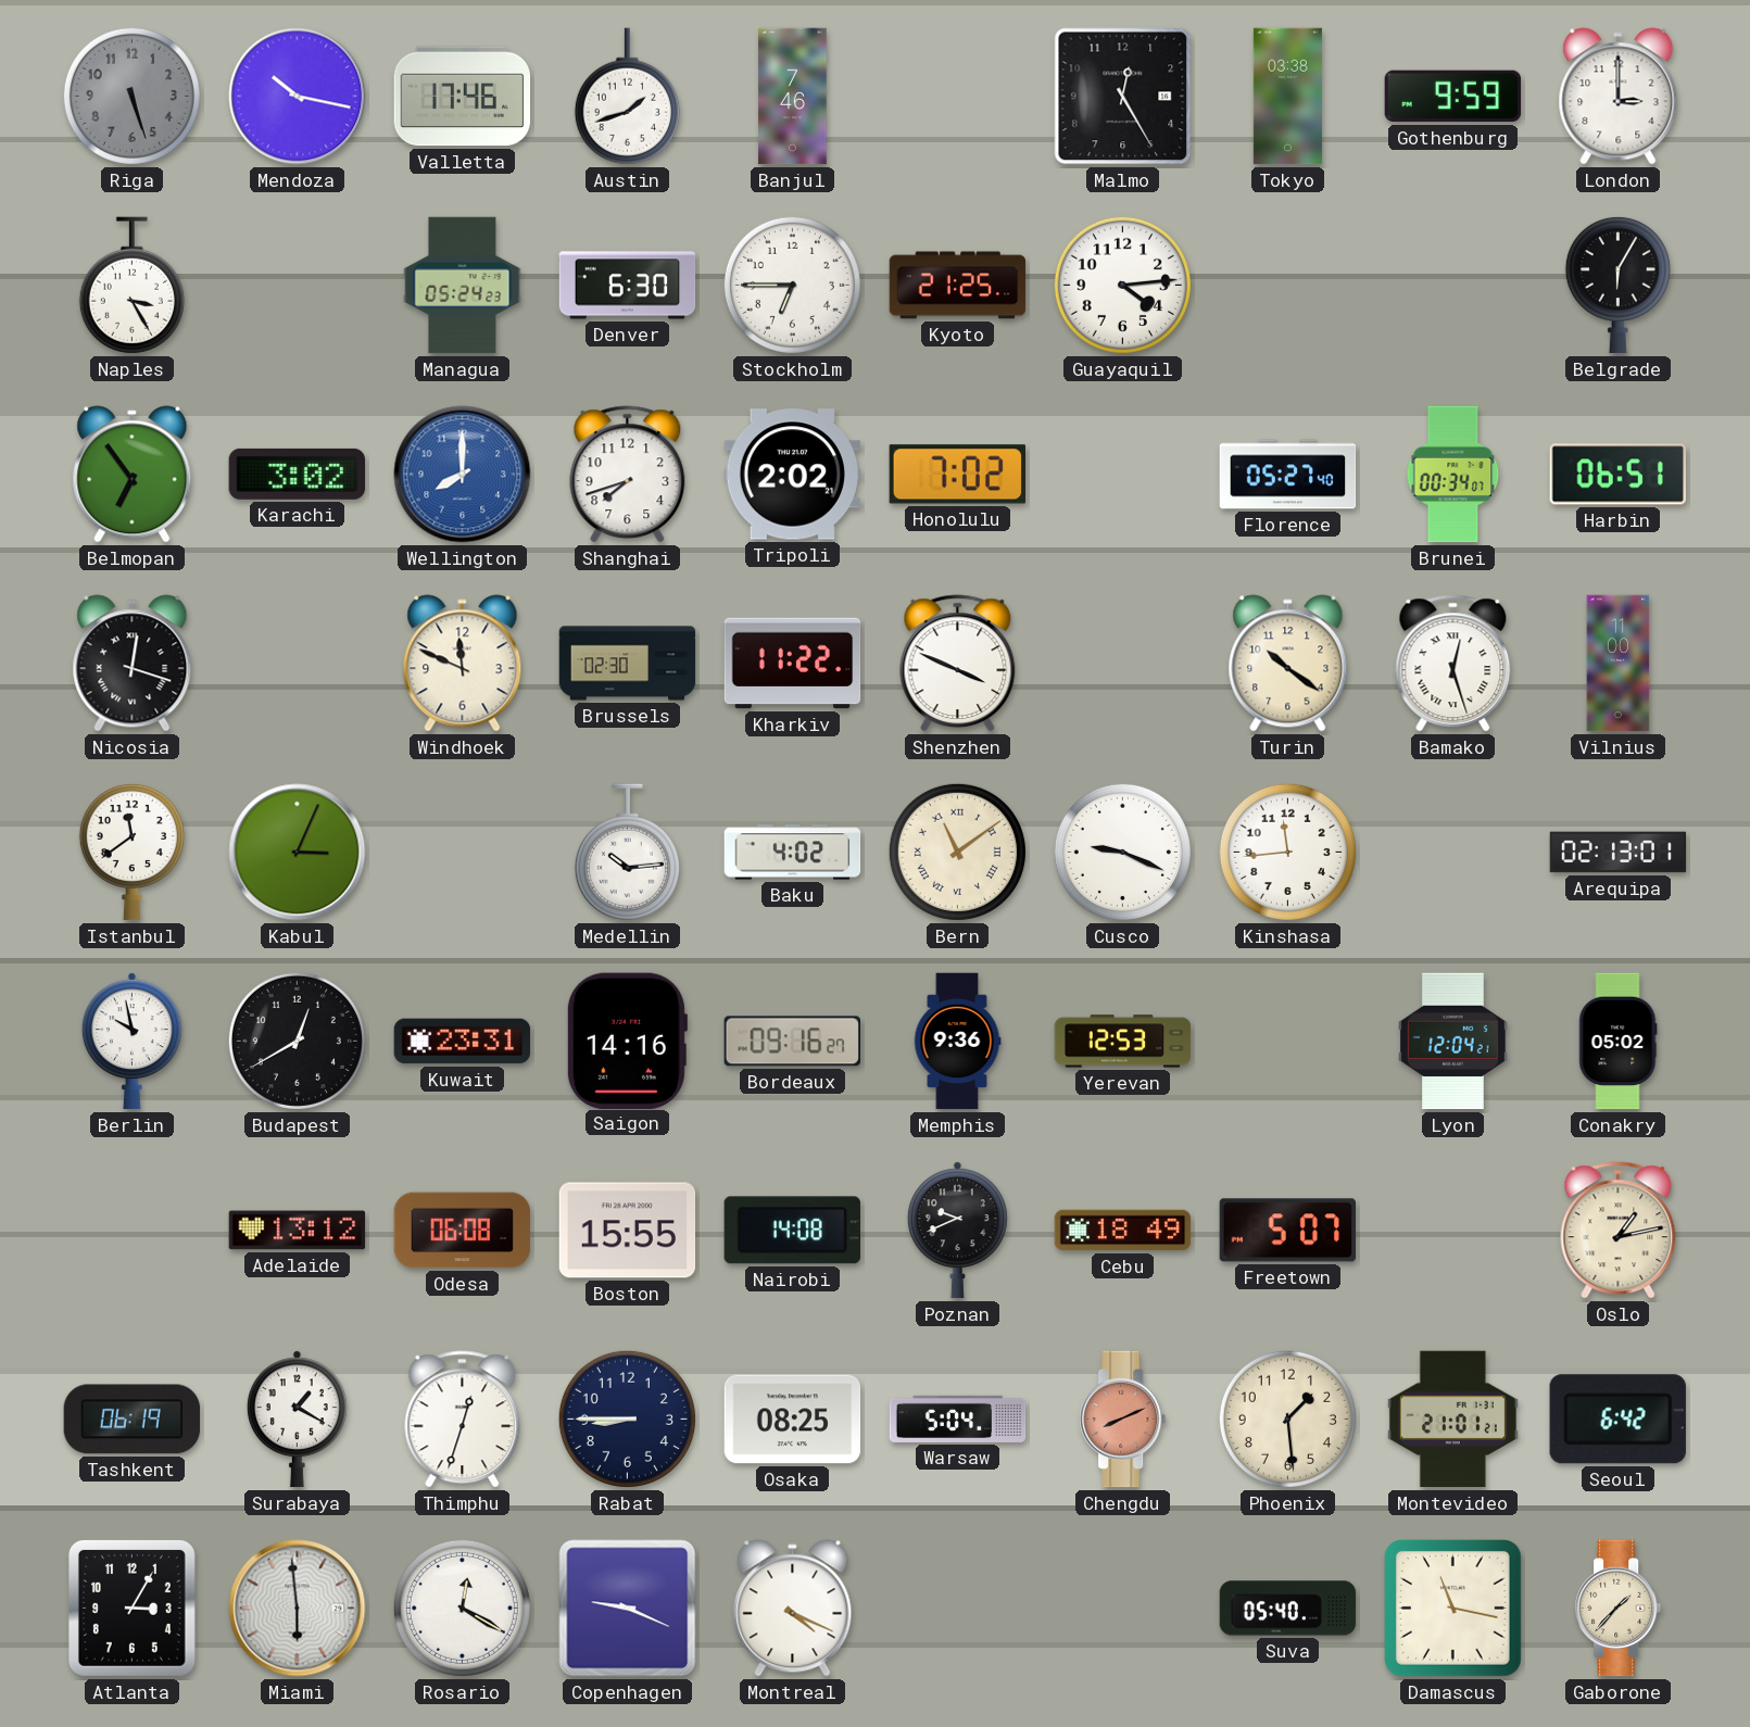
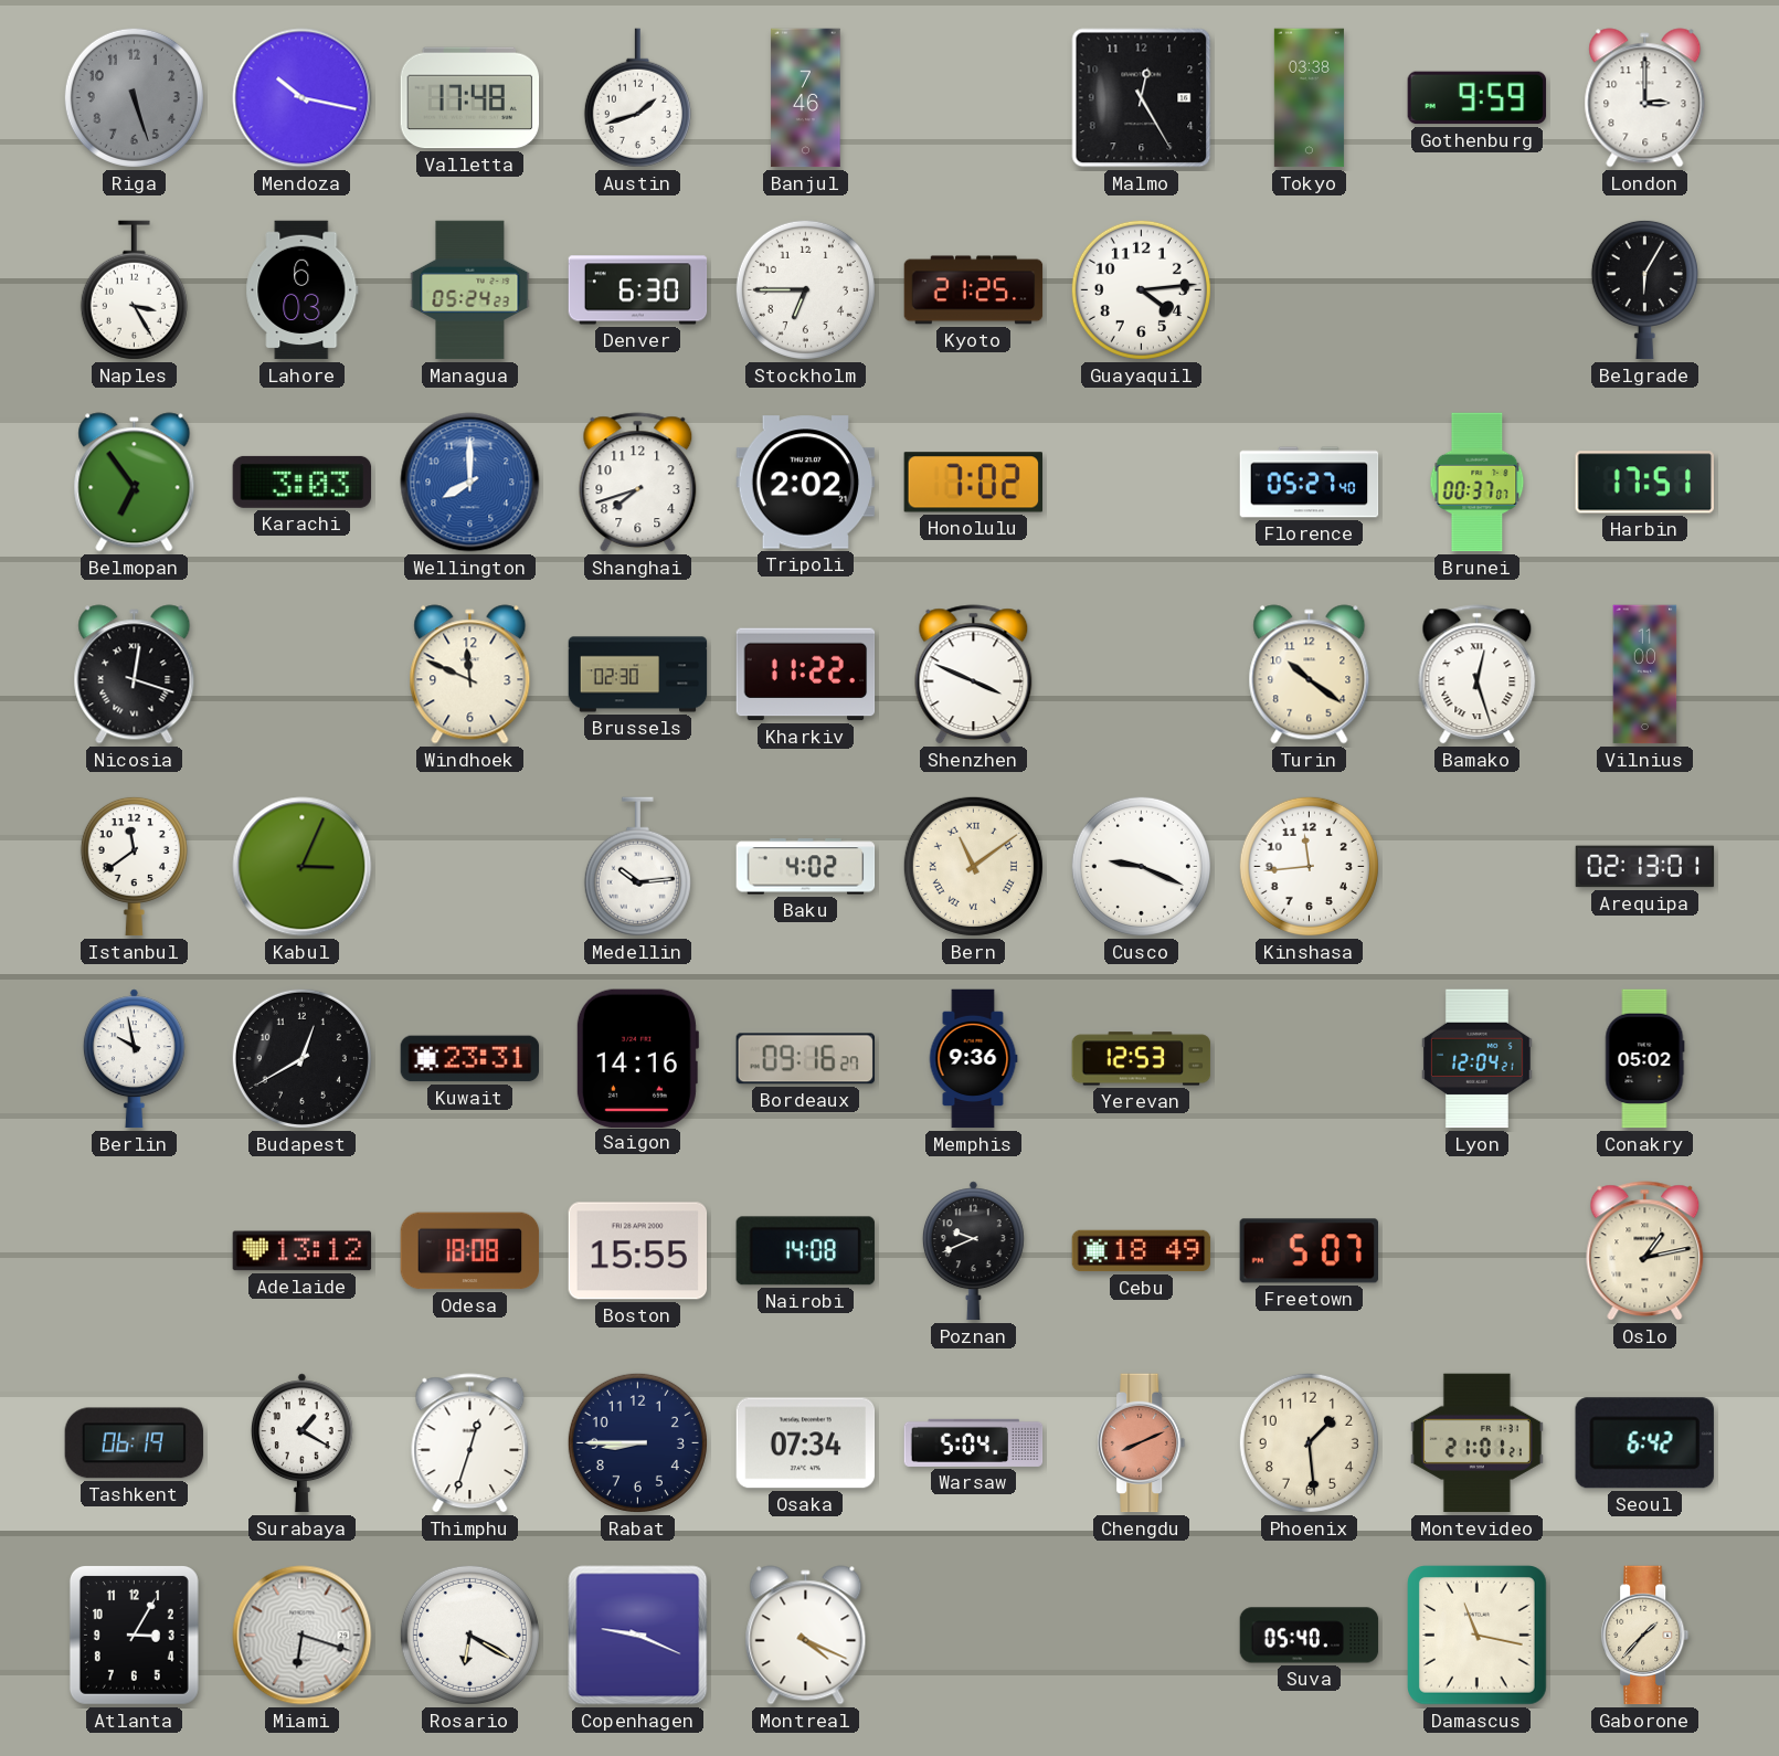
Valletta: 17:46 -> 17:48
Lahore: none -> 6:03
Karachi: 3:02 -> 3:03
Brunei: 00:34 -> 00:37
Harbin: 06:51 -> 17:51
Odesa: 06:08 -> 18:08
Osaka: 08:25 -> 07:34
Miami: 5:59 -> 6:18
Rosario: 12:20 -> 6:20
